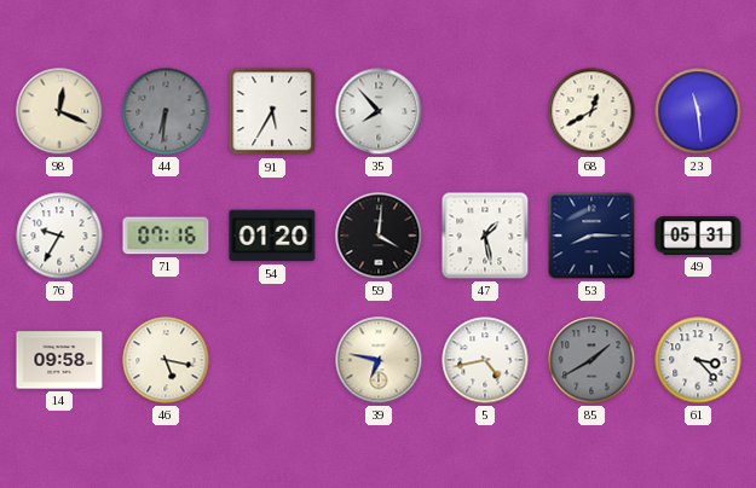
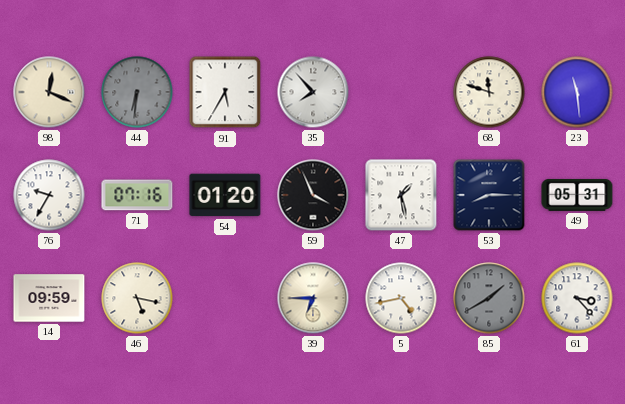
68: 12:40 -> 11:48
59: 4:01 -> 3:56
14: 09:58 -> 09:59
39: 6:47 -> 6:45
